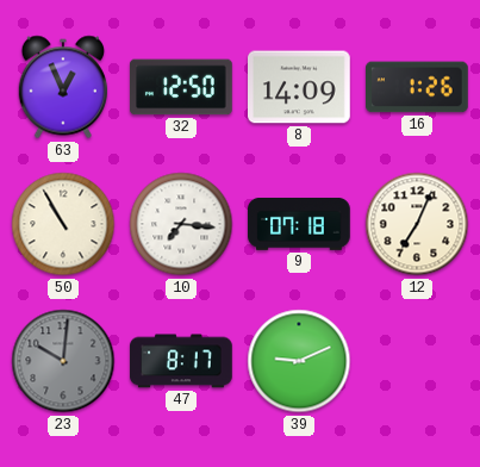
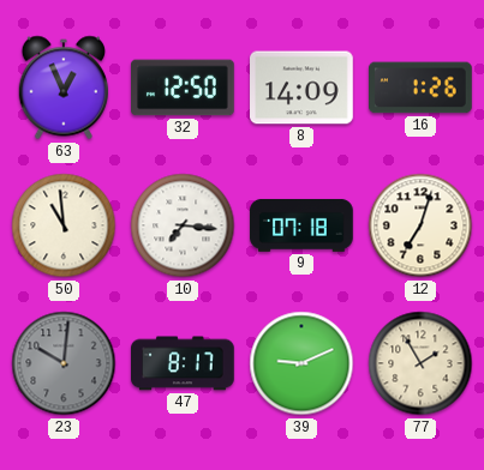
50: 10:55 -> 10:59
12: 7:04 -> 7:03
77: none -> 1:55
